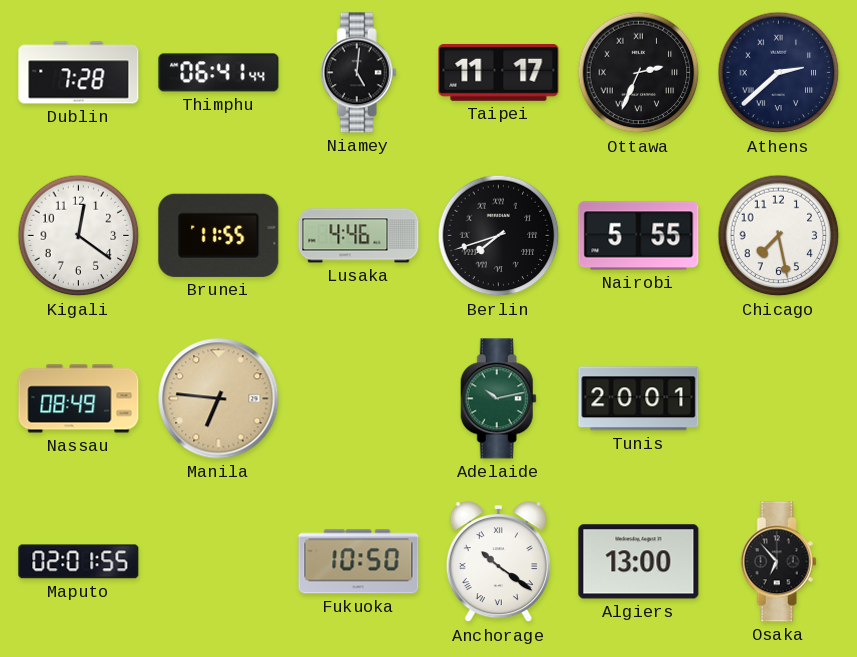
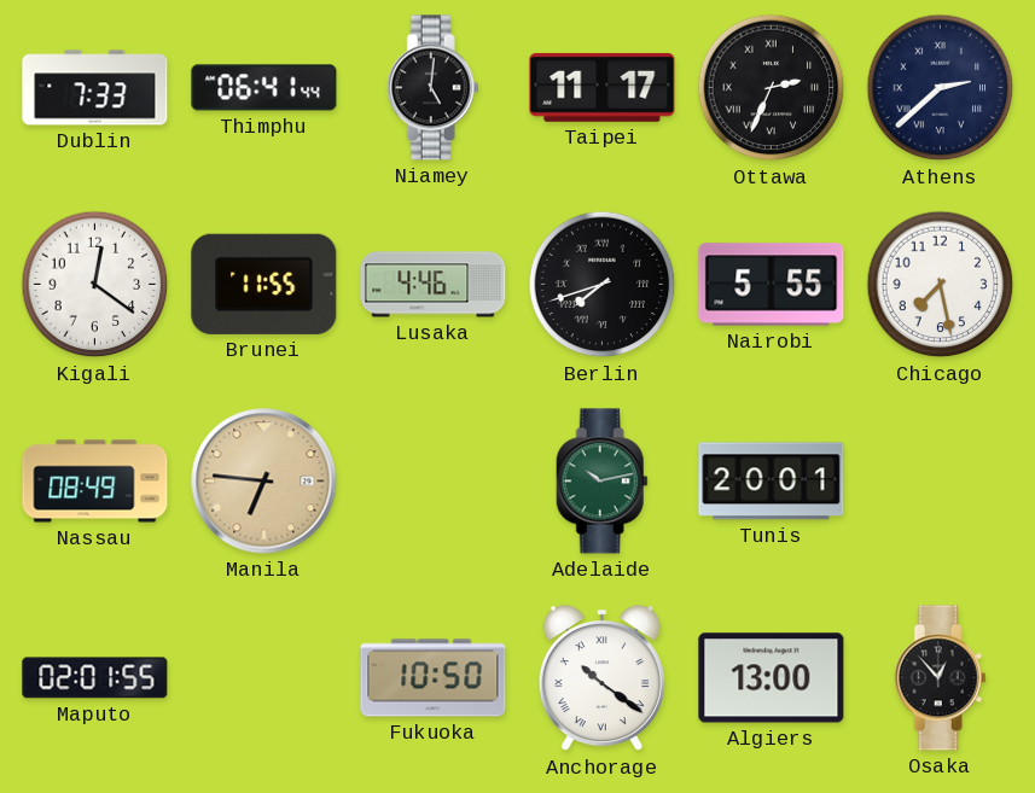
Dublin: 7:28 -> 7:33
Osaka: 6:53 -> 12:53
